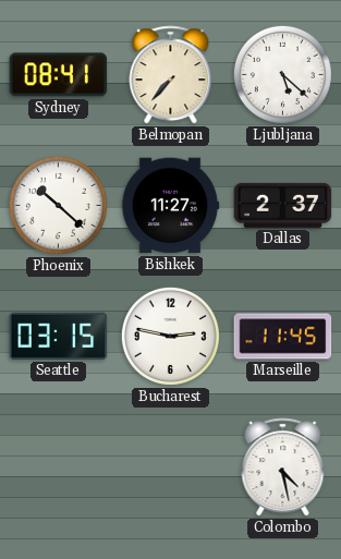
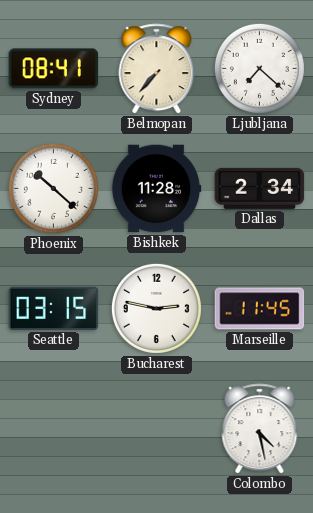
Ljubljana: 5:22 -> 7:22
Bishkek: 11:27 -> 11:28
Dallas: 2:37 -> 2:34
